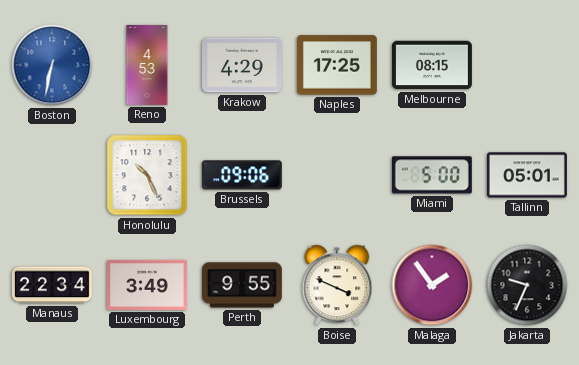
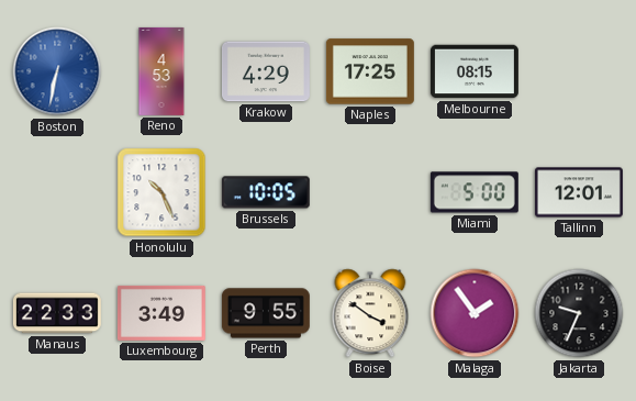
Brussels: 09:06 -> 10:05
Tallinn: 05:01 -> 12:01
Manaus: 22:34 -> 22:33
Boise: 3:49 -> 3:51
